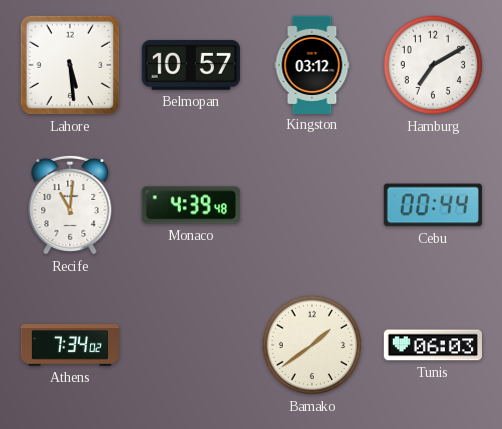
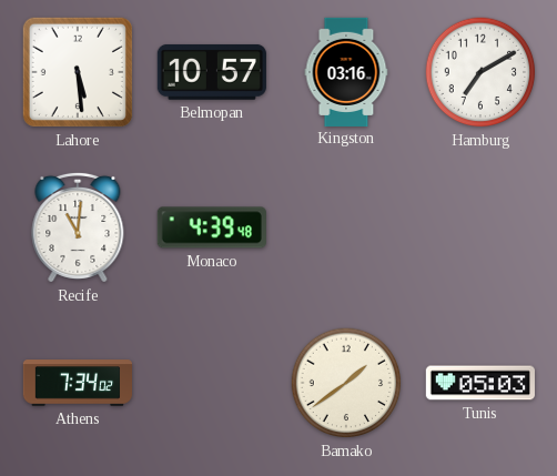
Kingston: 03:12 -> 03:16
Cebu: 00:44 -> none
Tunis: 06:03 -> 05:03
